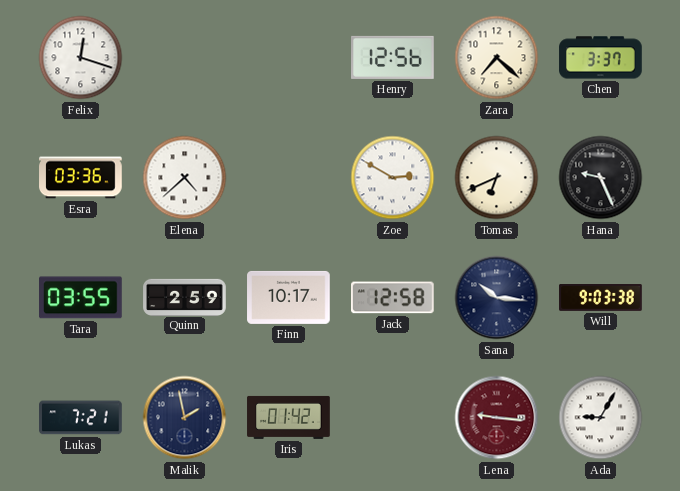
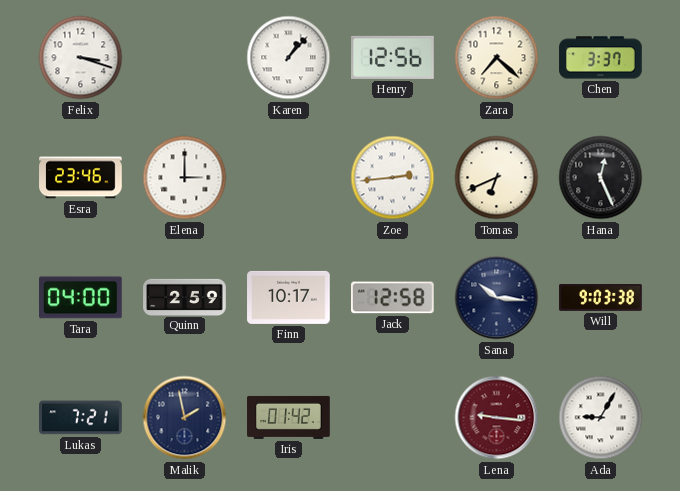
Felix: 12:18 -> 3:18
Karen: none -> 1:07
Esra: 03:36 -> 23:46
Elena: 4:38 -> 3:00
Zoe: 2:50 -> 2:44
Hana: 9:26 -> 12:26
Tara: 03:55 -> 04:00
